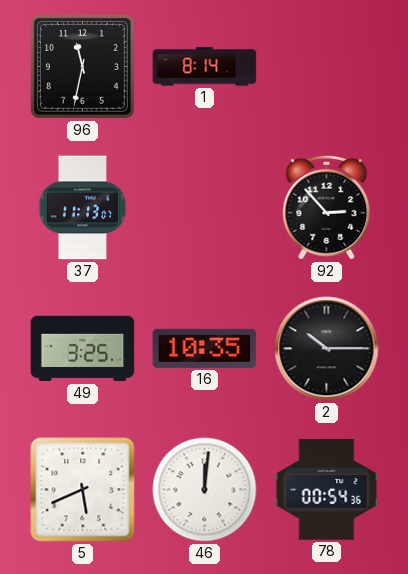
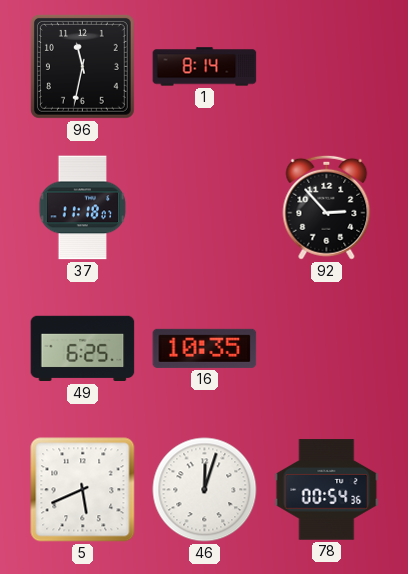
37: 11:13 -> 11:18
49: 3:25 -> 6:25
2: 10:15 -> none
46: 12:01 -> 12:03
